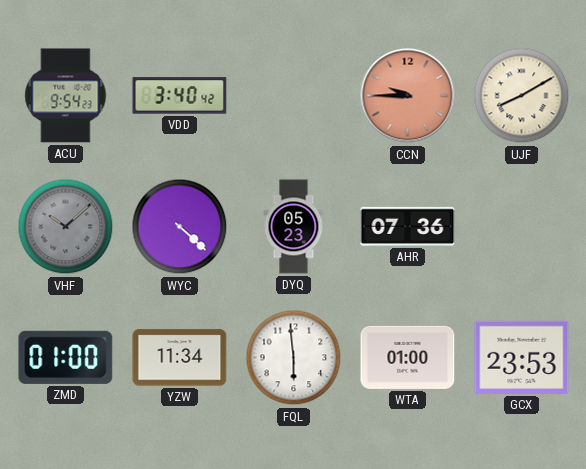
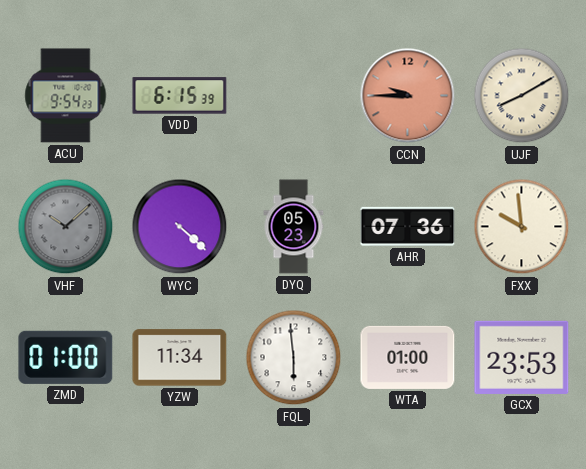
VDD: 3:40 -> 6:15
FXX: none -> 9:59
